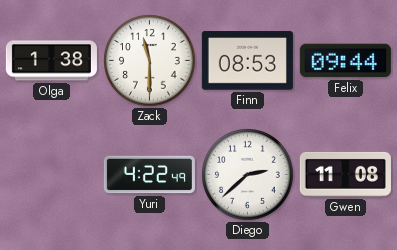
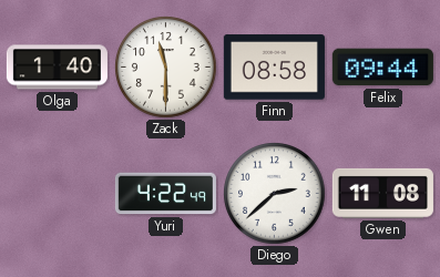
Olga: 1:38 -> 1:40
Finn: 08:53 -> 08:58
